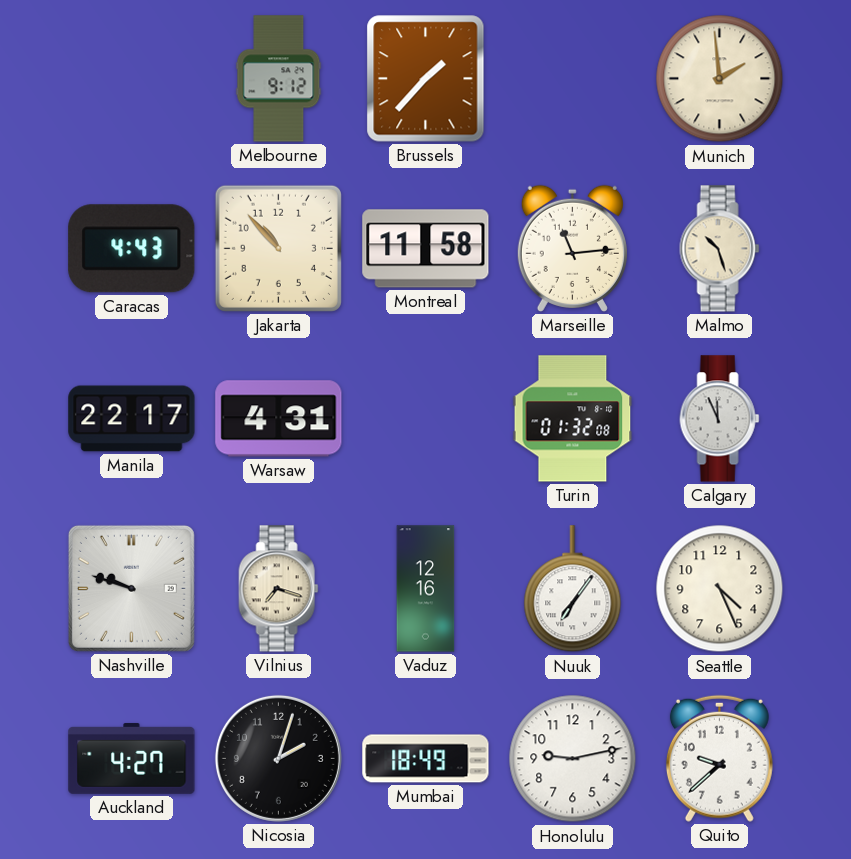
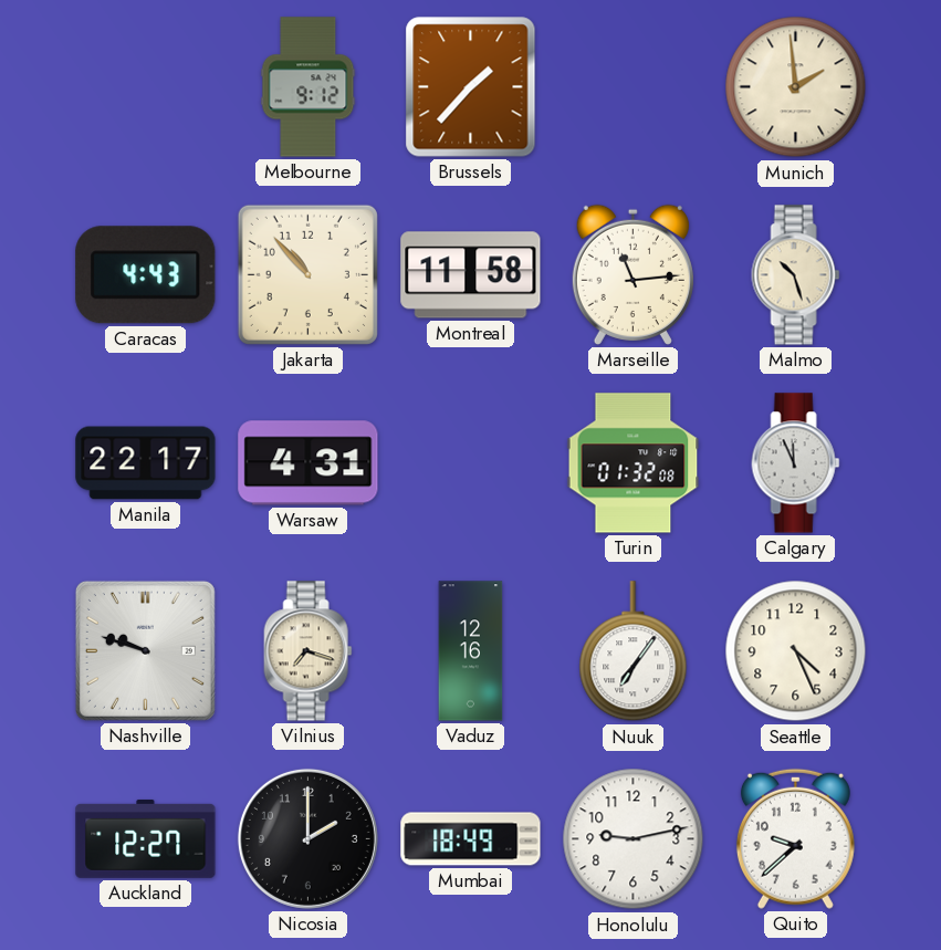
Auckland: 4:27 -> 12:27
Nicosia: 2:03 -> 2:00
